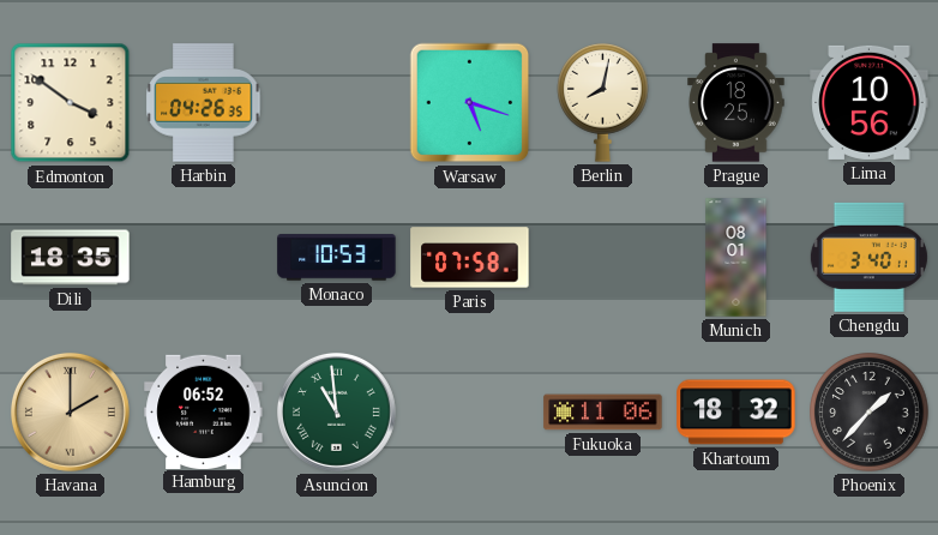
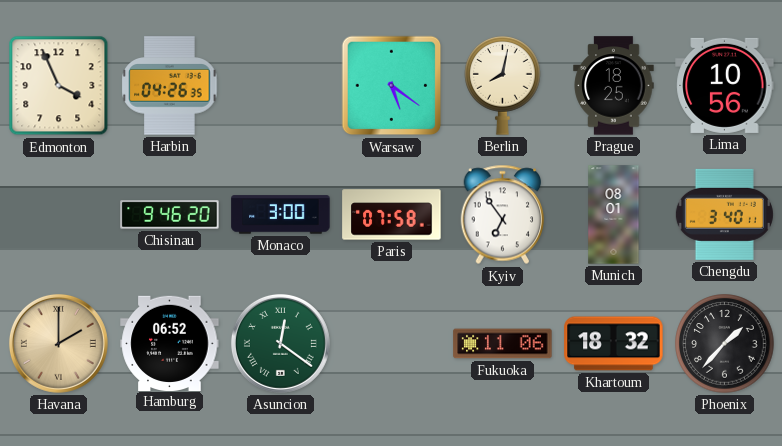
Edmonton: 3:51 -> 3:56
Warsaw: 5:18 -> 5:21
Dili: 18:35 -> none
Chisinau: none -> 9:46
Monaco: 10:53 -> 3:00
Kyiv: none -> 6:54
Asuncion: 10:59 -> 12:21
